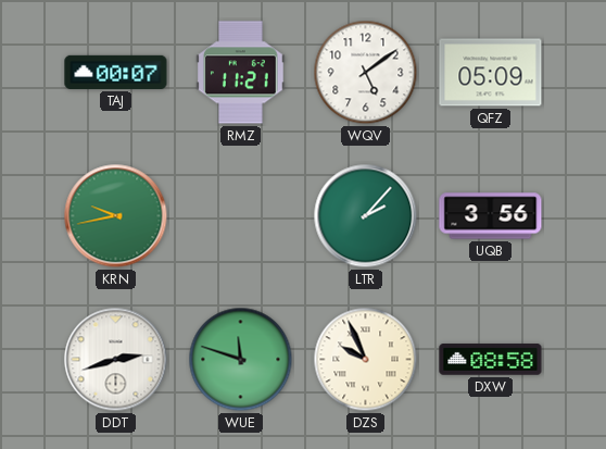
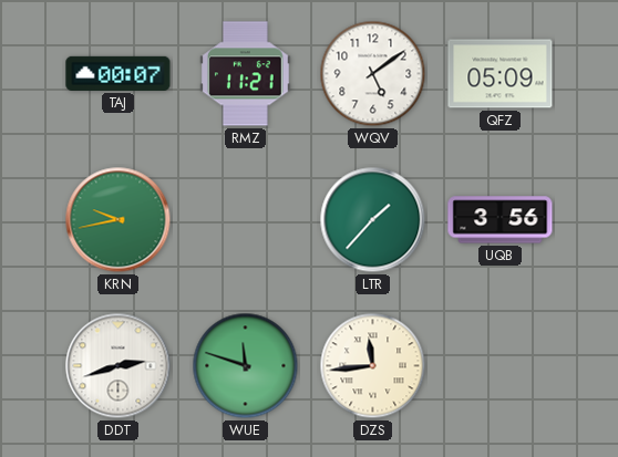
LTR: 2:07 -> 1:37
DZS: 9:56 -> 11:44
DXW: 08:58 -> none
